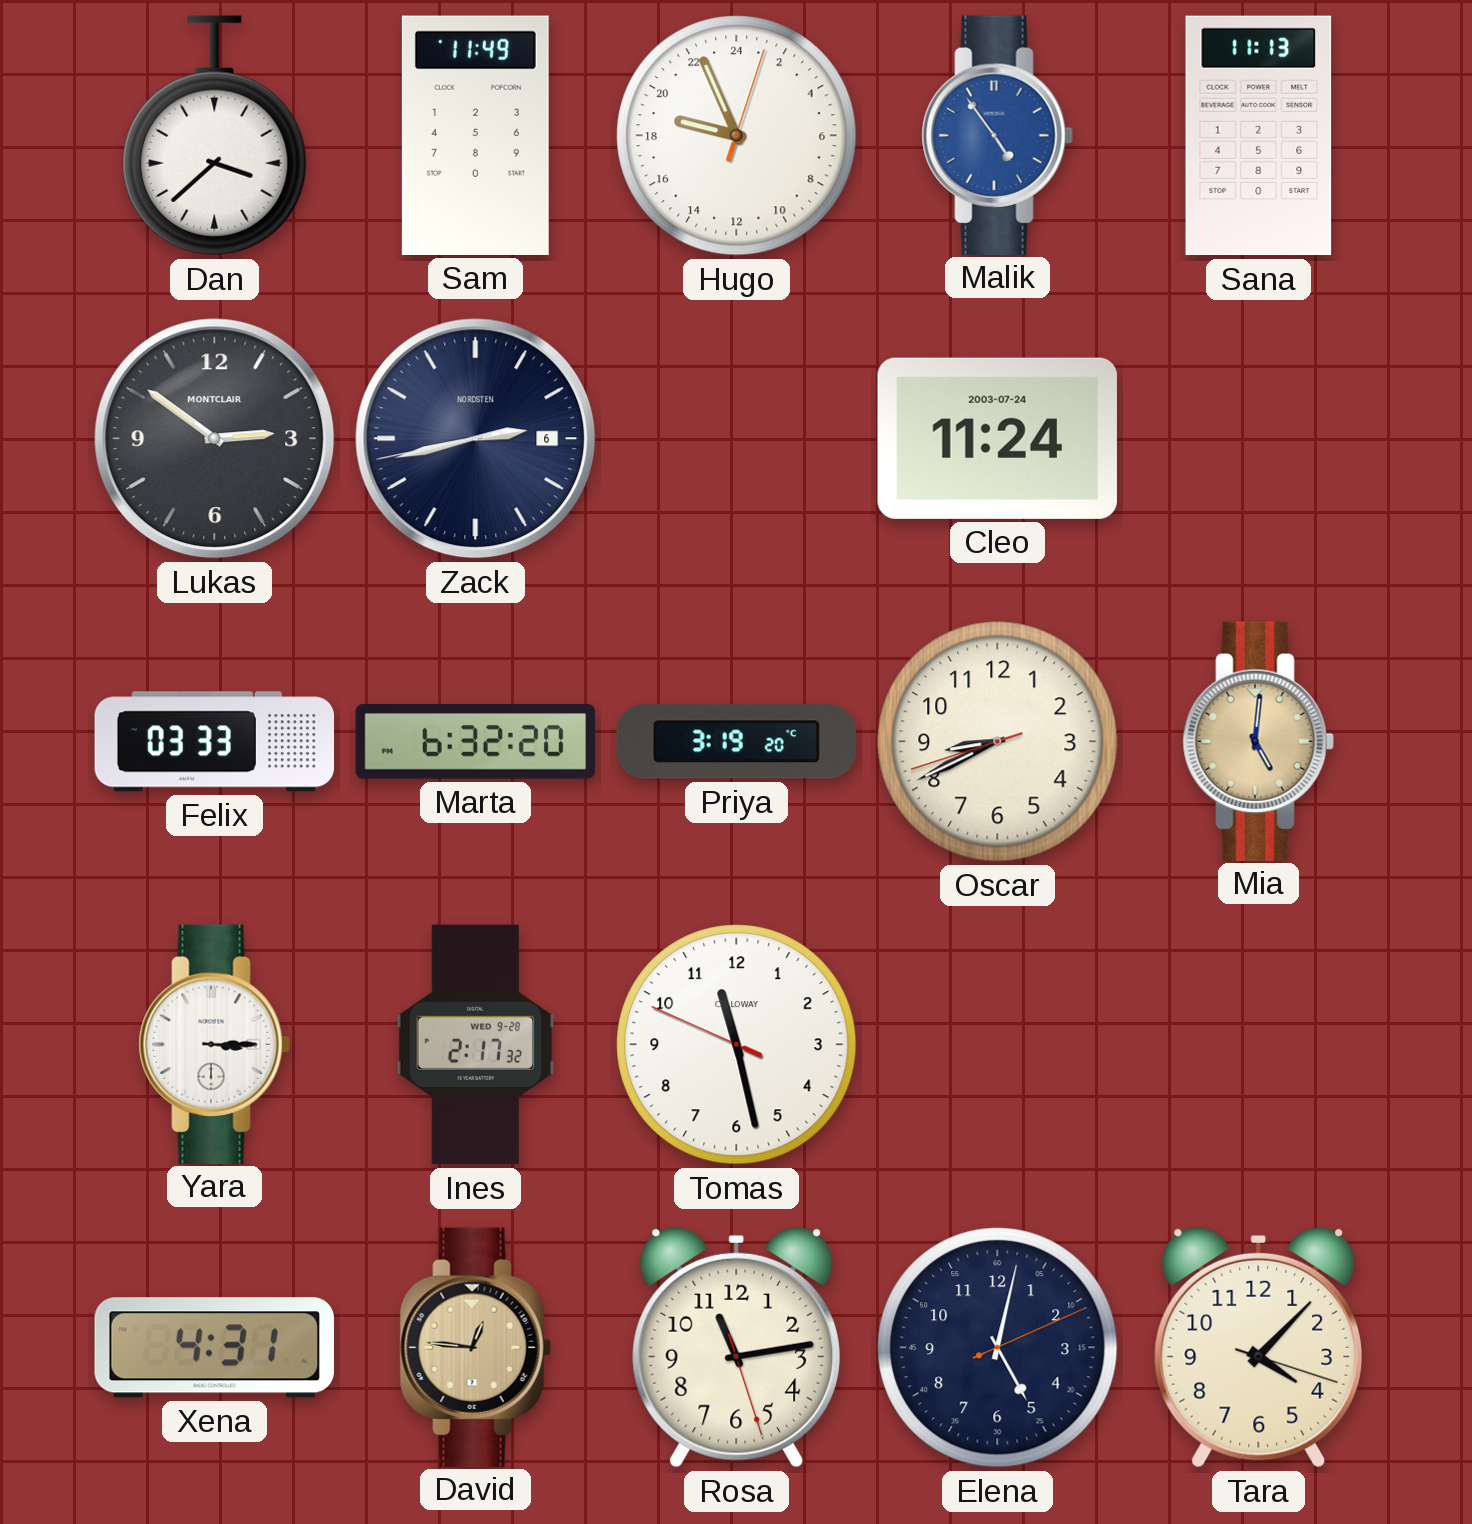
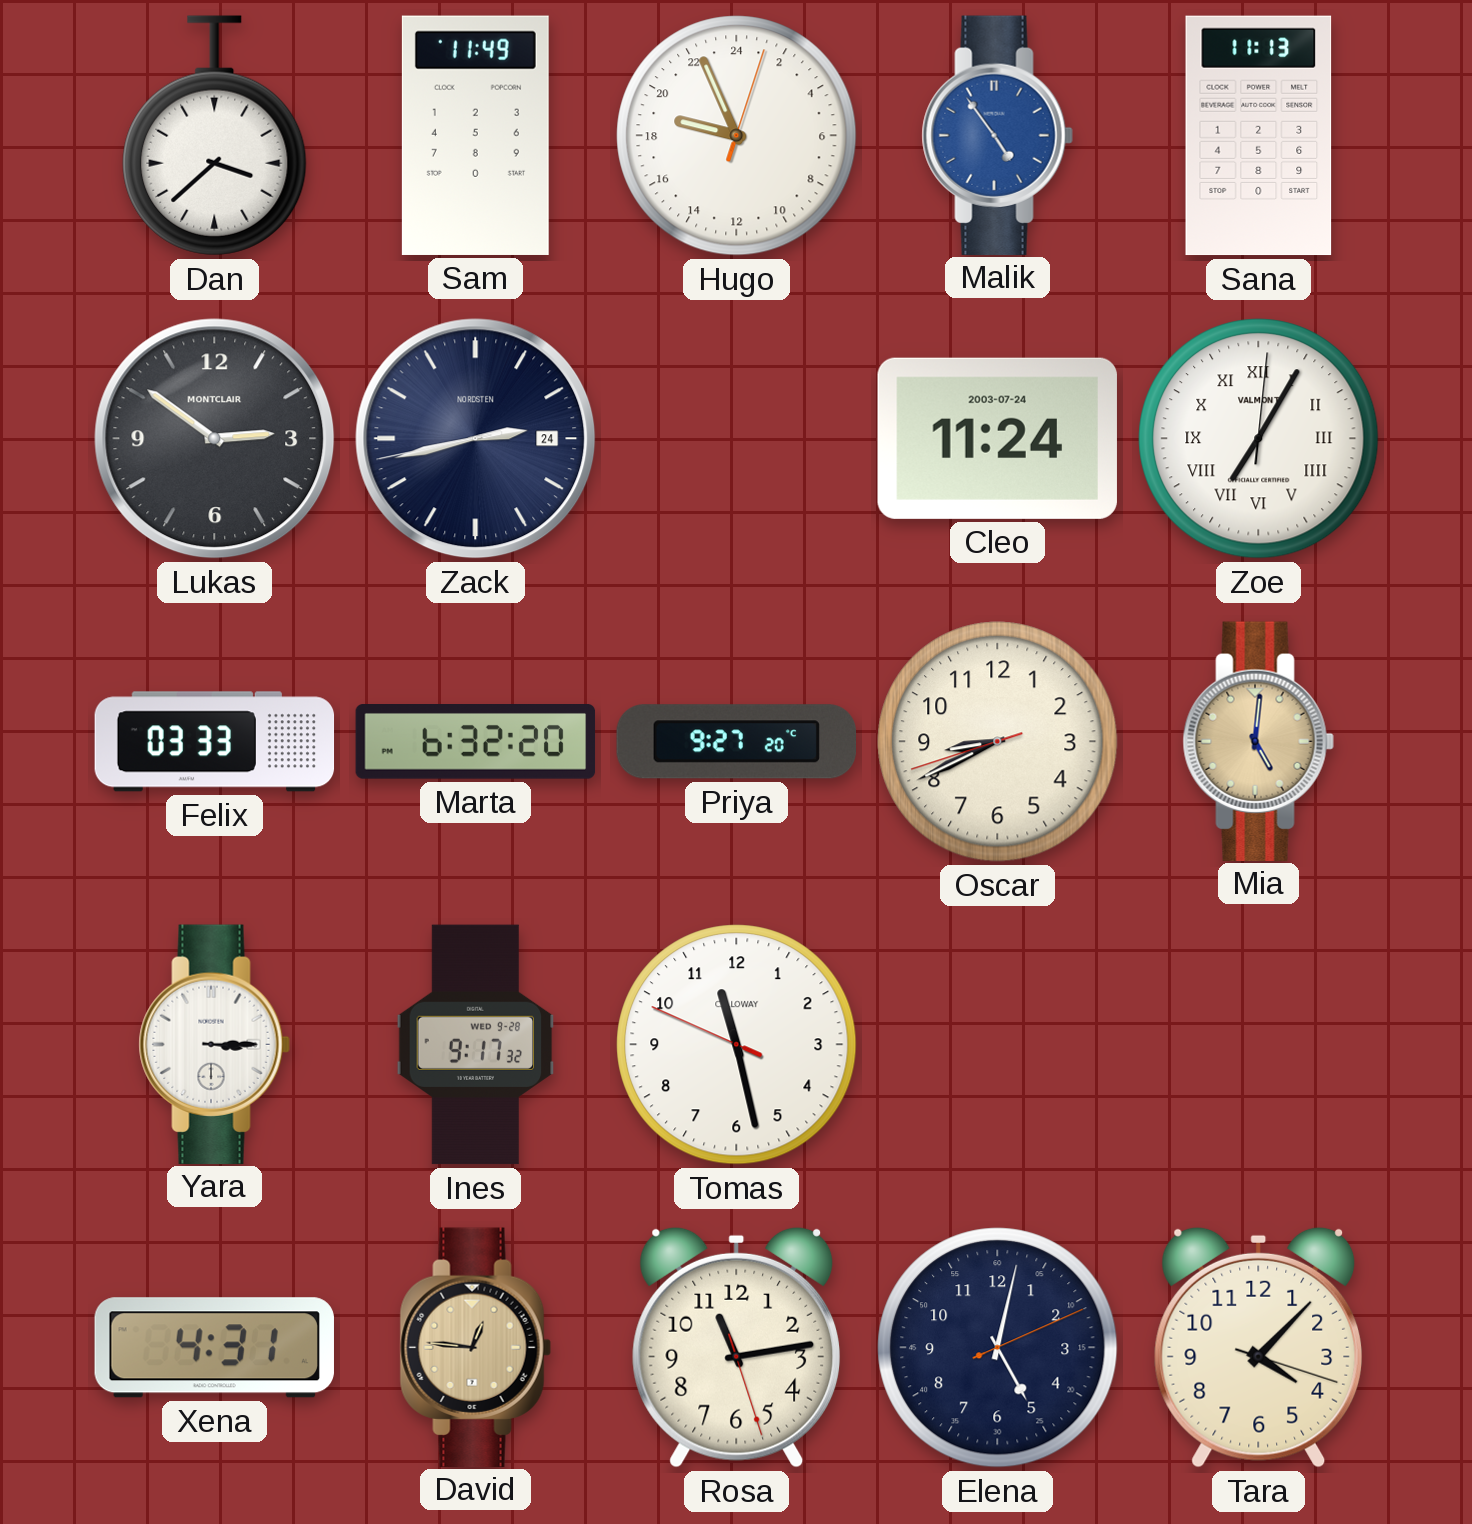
Zack date: 6 -> 24
Zoe: none -> 7:05
Priya: 3:19 -> 9:27
Ines: 2:17 -> 9:17
